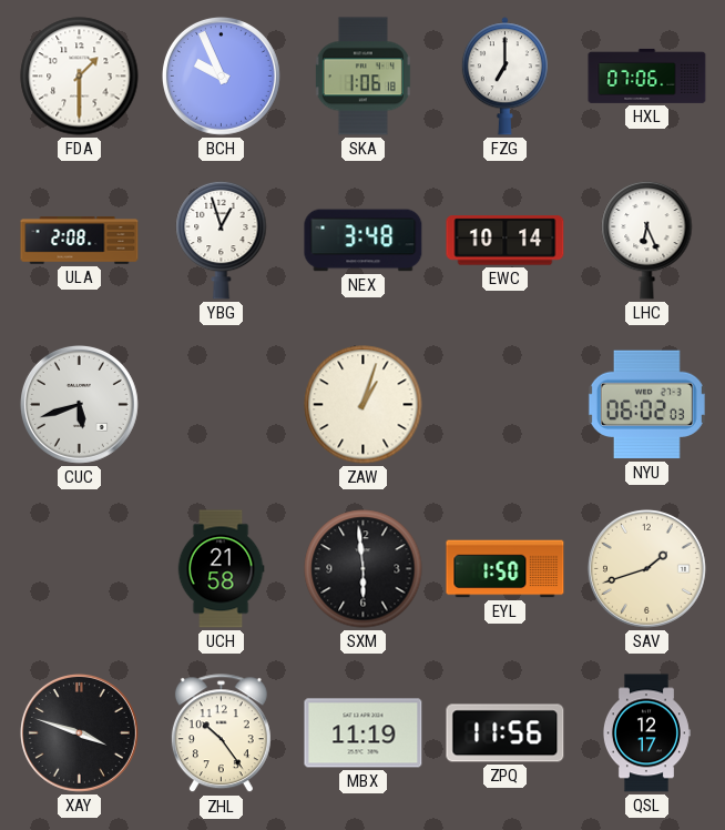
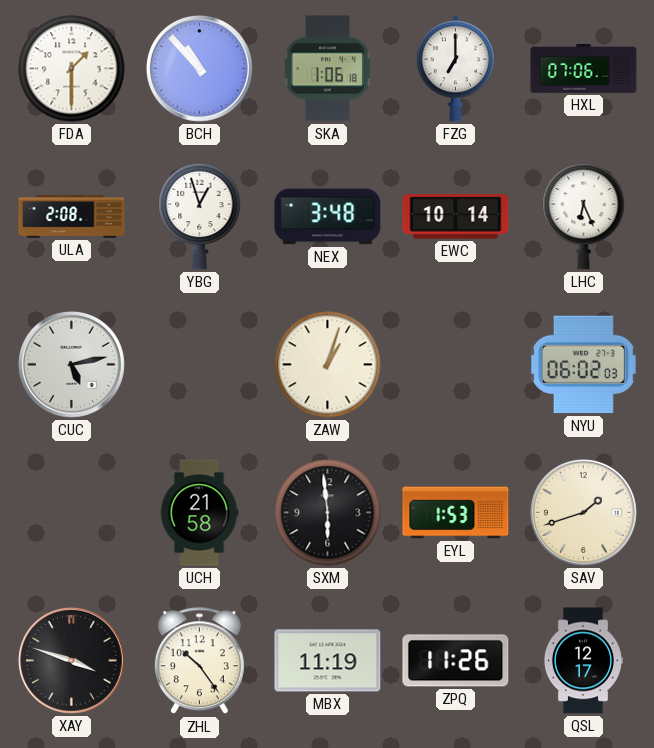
BCH: 9:56 -> 10:53
CUC: 5:42 -> 5:13
EYL: 1:50 -> 1:53
ZPQ: 11:56 -> 11:26
